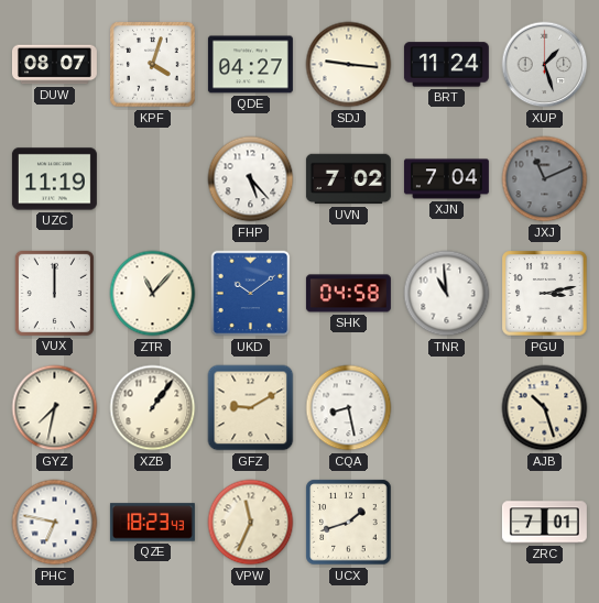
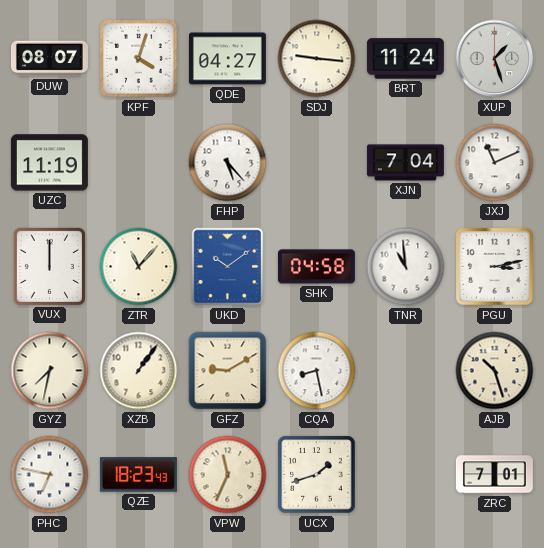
UVN: 7:02 -> none
JXJ dial: grey -> white
